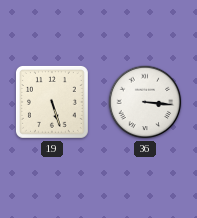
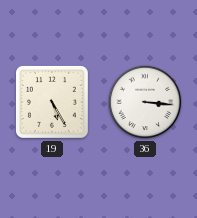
19: 5:27 -> 5:25
